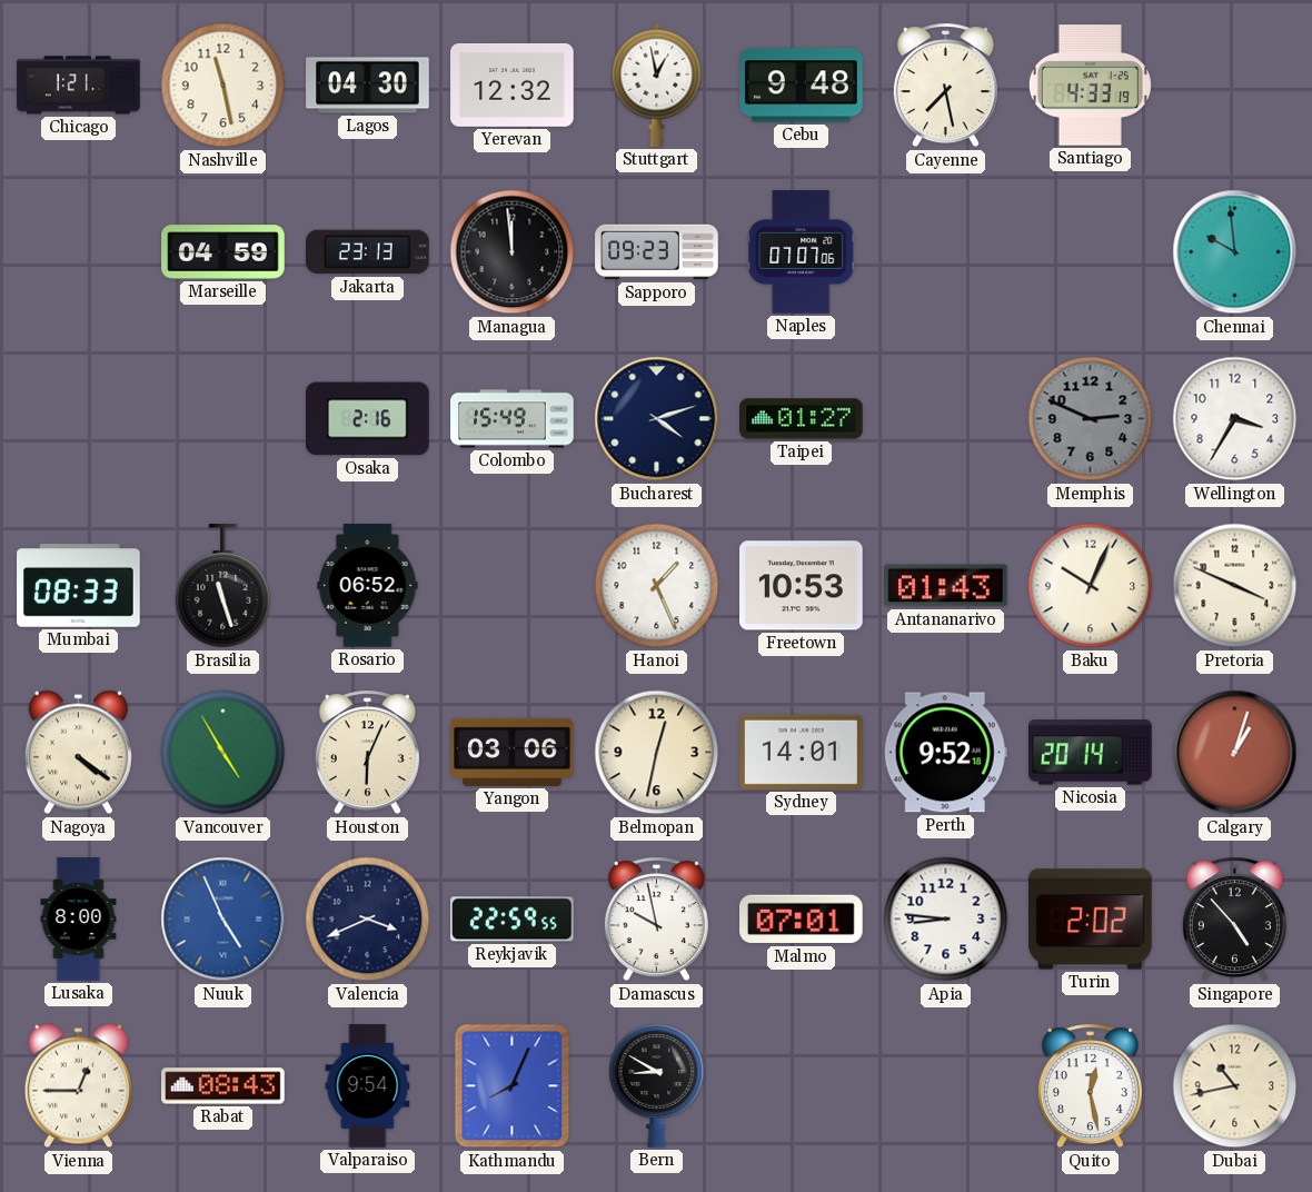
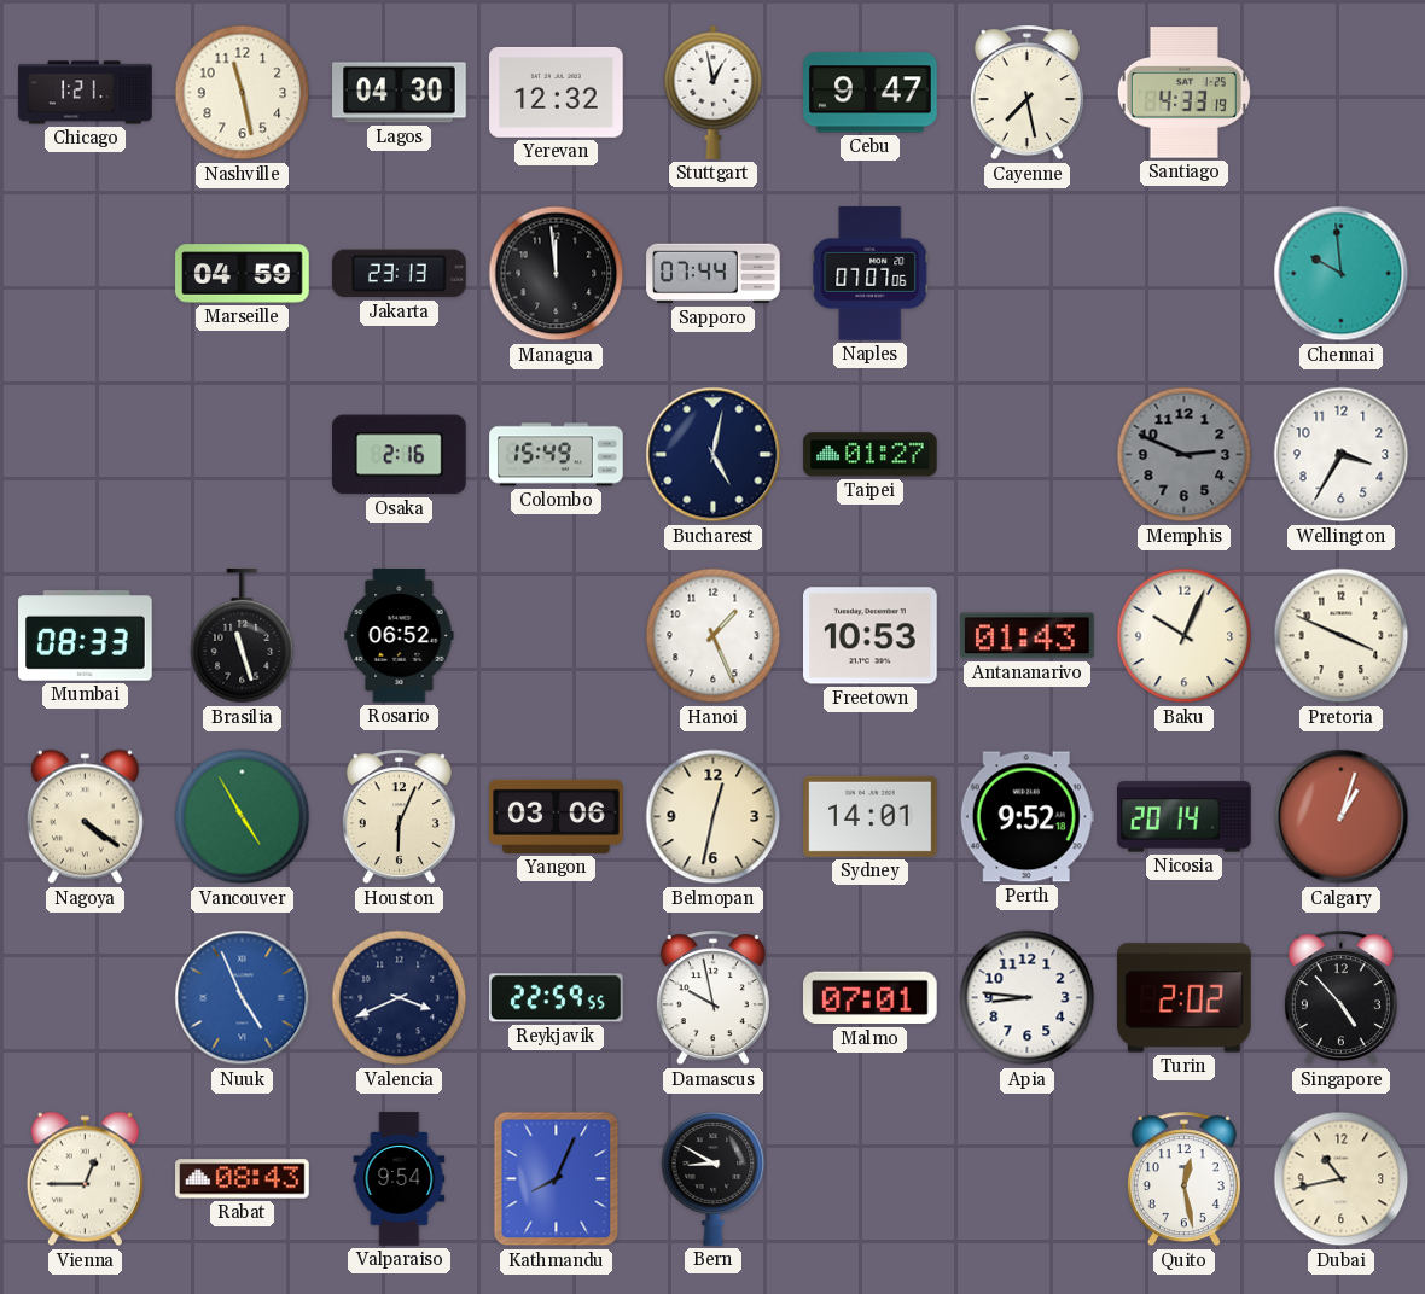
Cebu: 9:48 -> 9:47
Sapporo: 09:23 -> 07:44
Bucharest: 4:12 -> 5:02
Lusaka: 8:00 -> none
